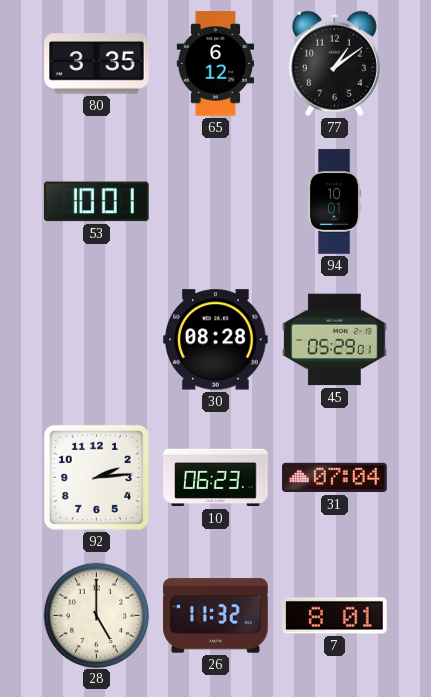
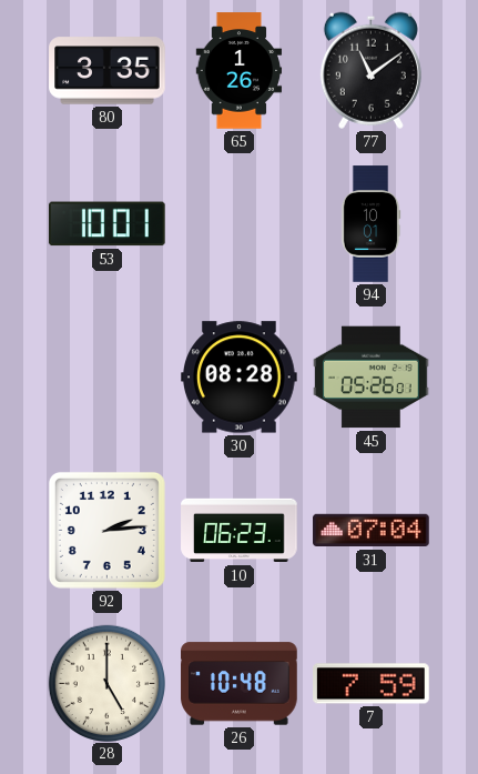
65: 6:12 -> 1:26
77: 1:09 -> 11:09
45: 05:29 -> 05:26
26: 11:32 -> 10:48
7: 8:01 -> 7:59
